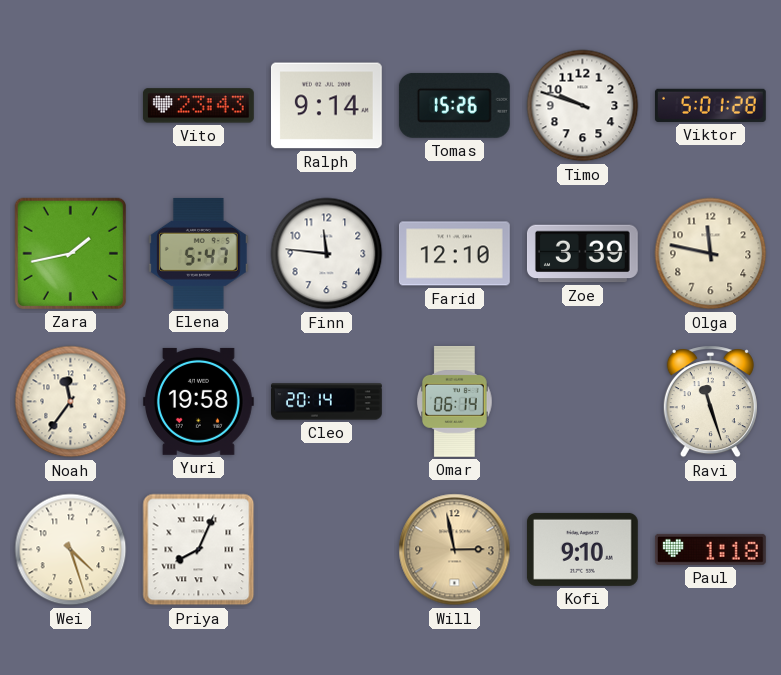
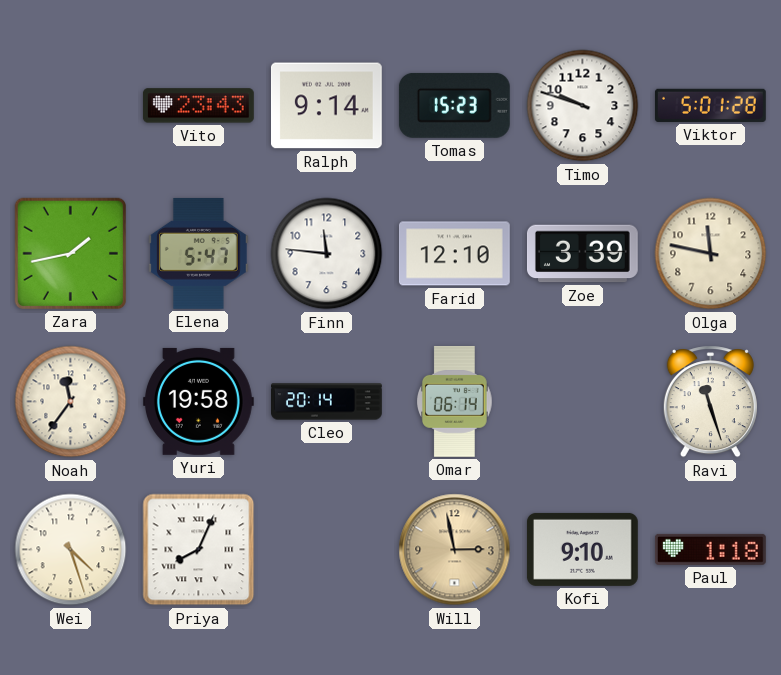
Tomas: 15:26 -> 15:23
